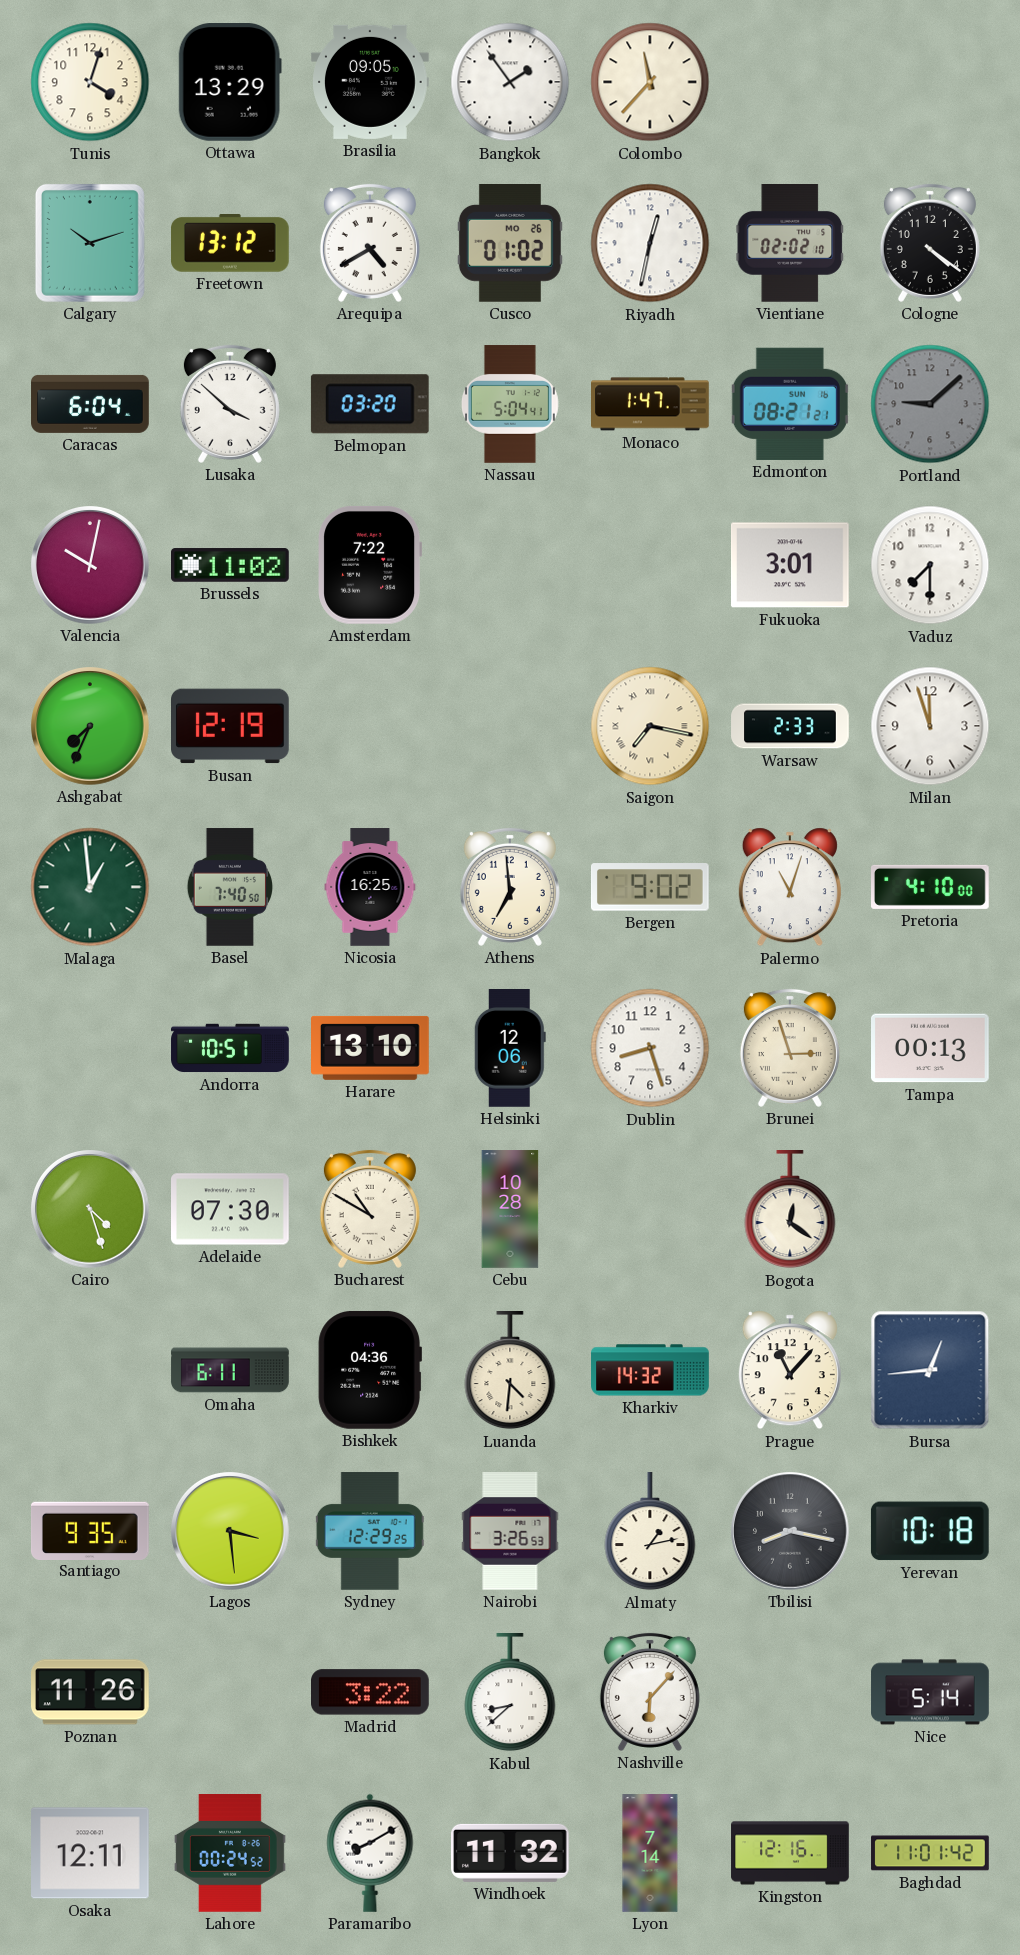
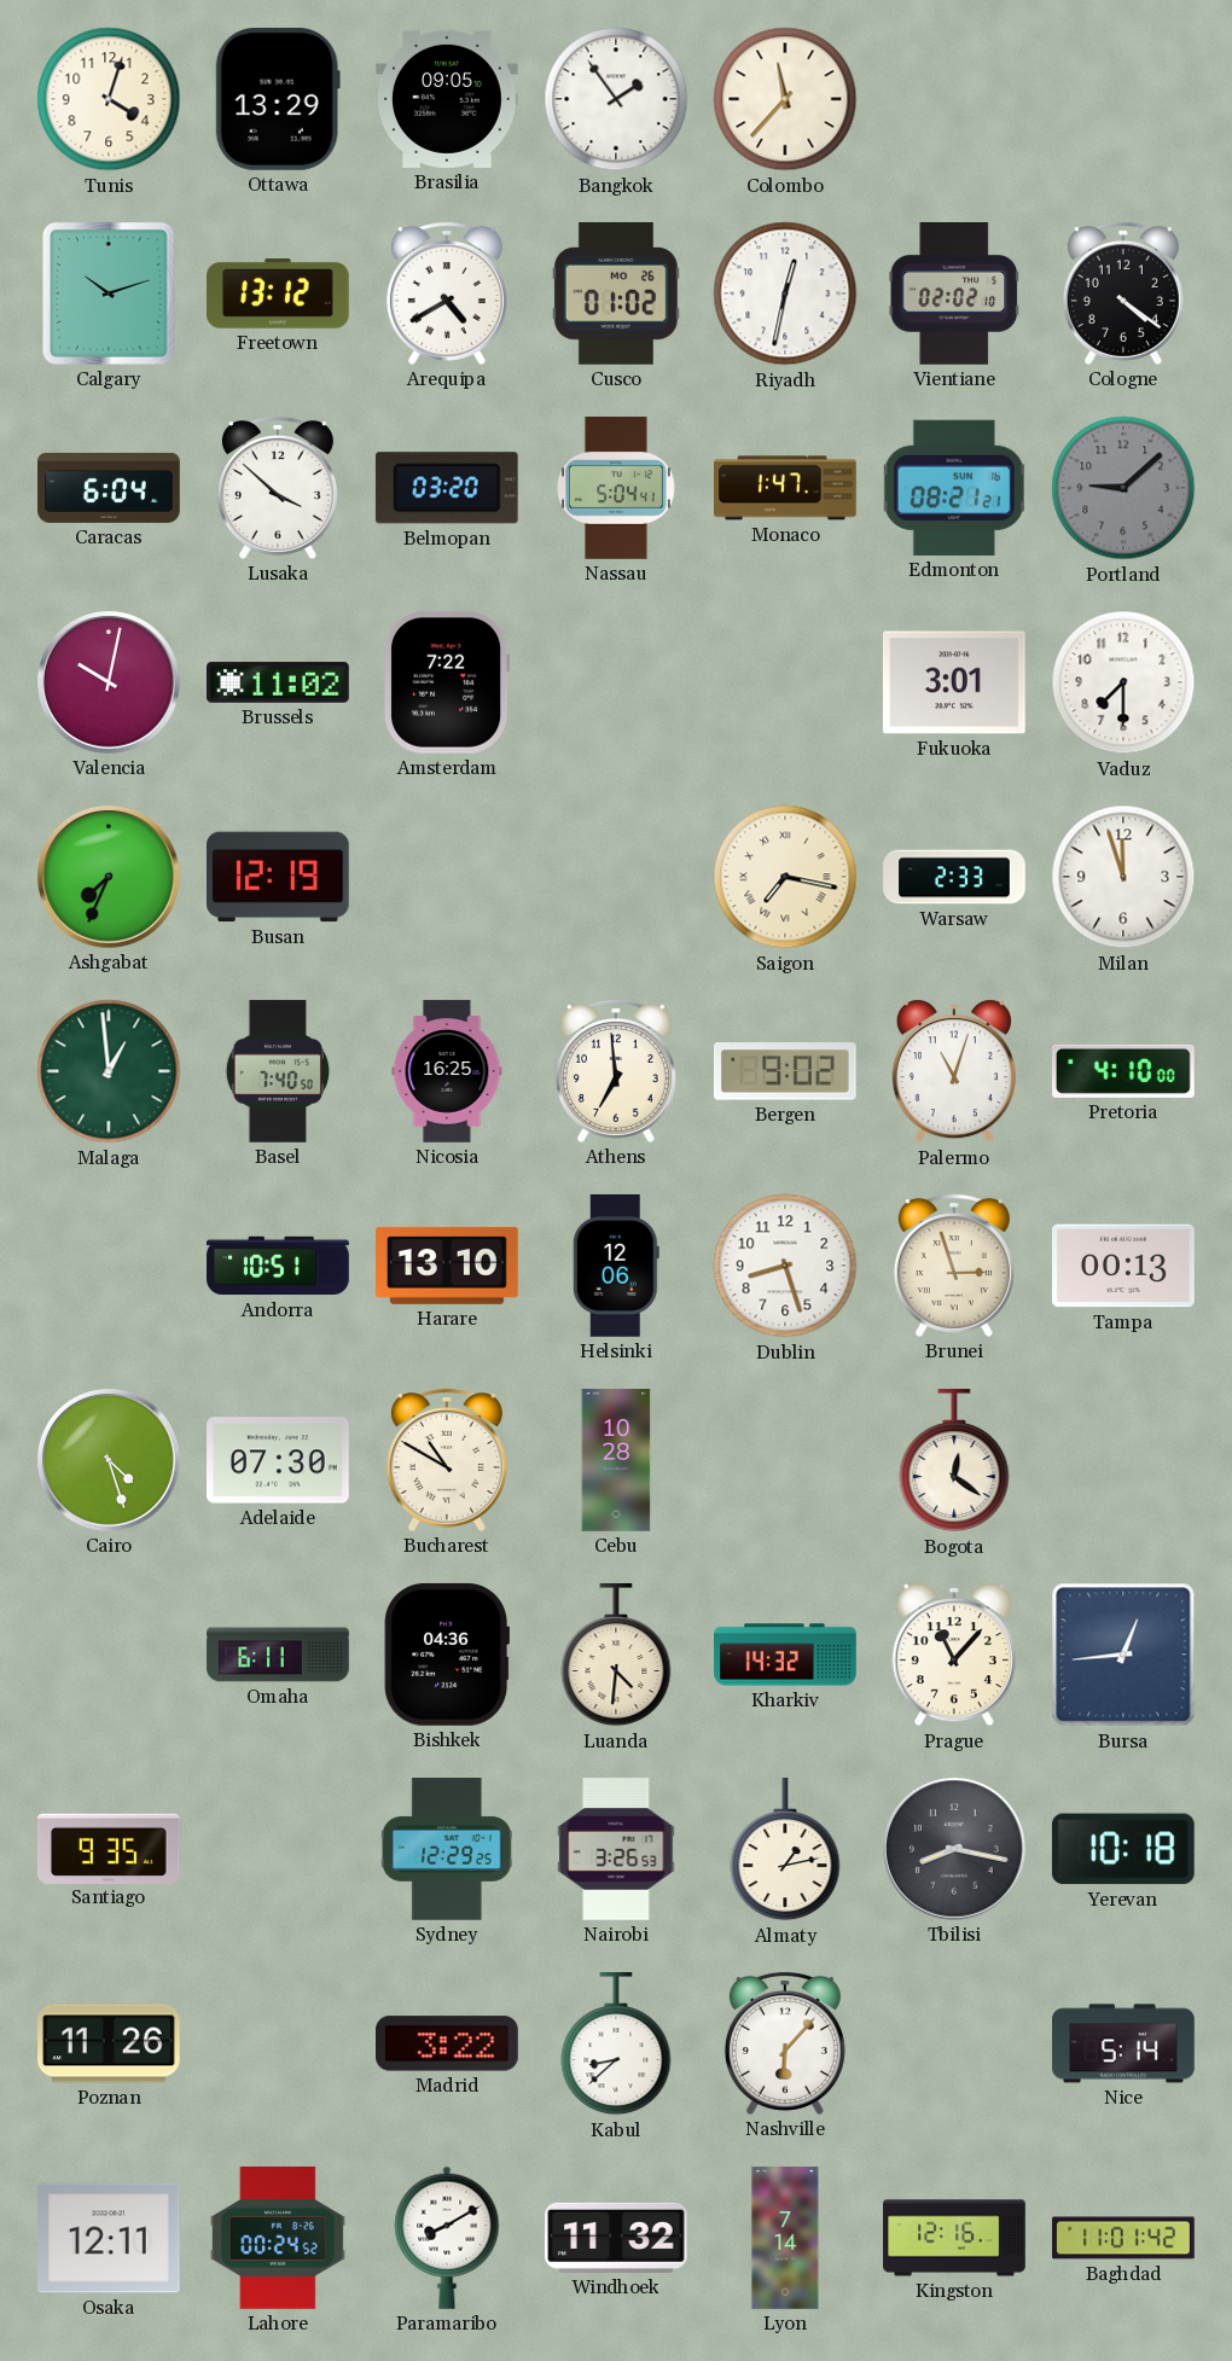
Lagos: 3:29 -> none
